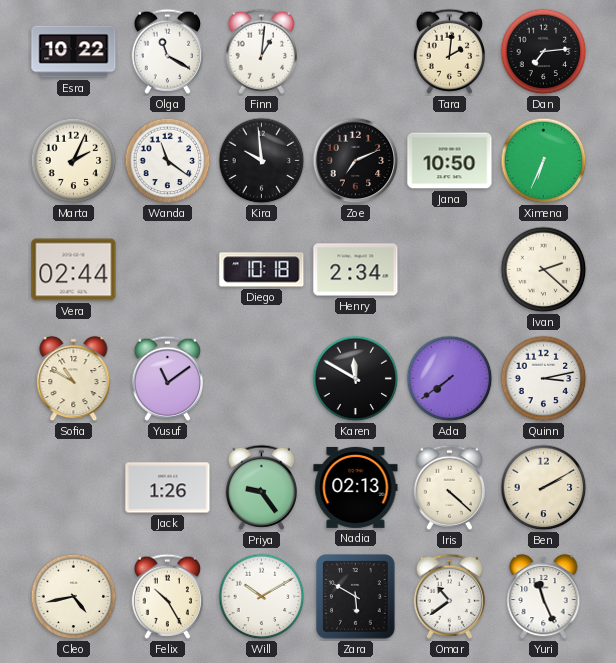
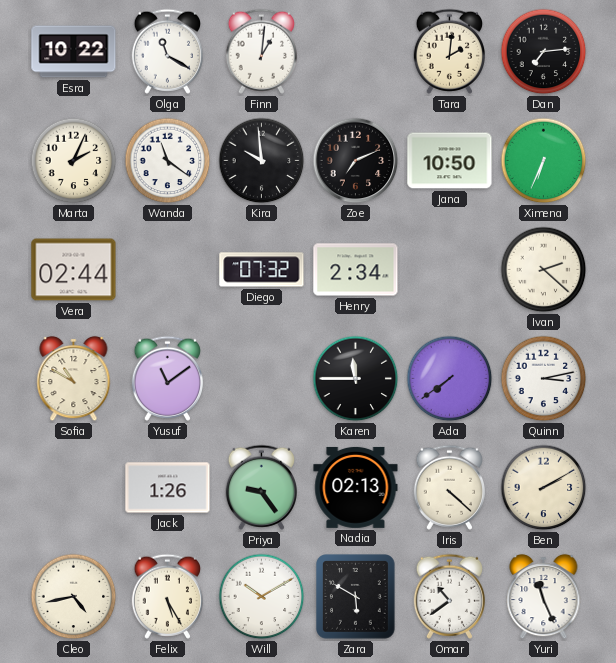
Diego: 10:18 -> 07:32
Karen: 11:50 -> 11:45
Felix: 10:25 -> 5:25
